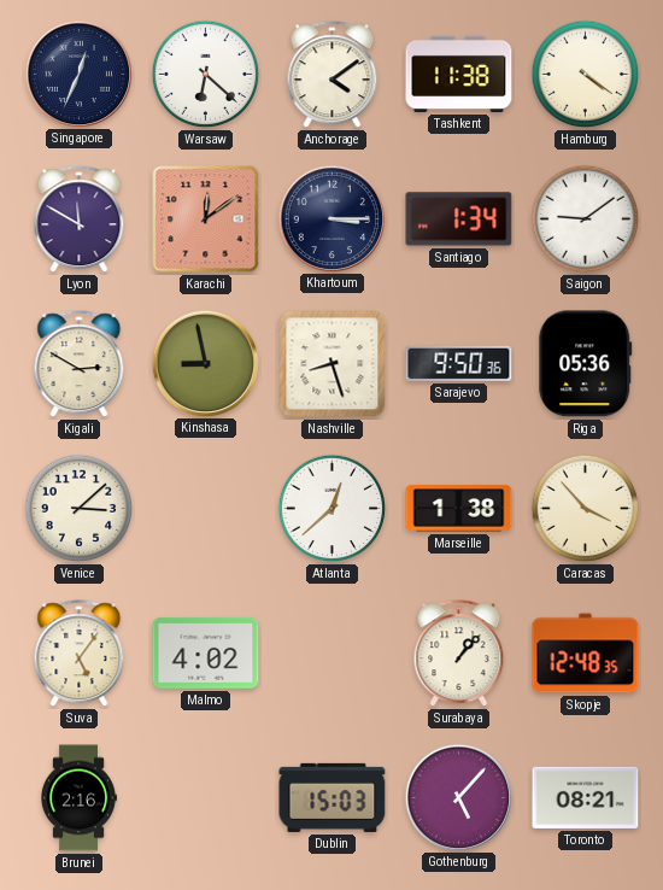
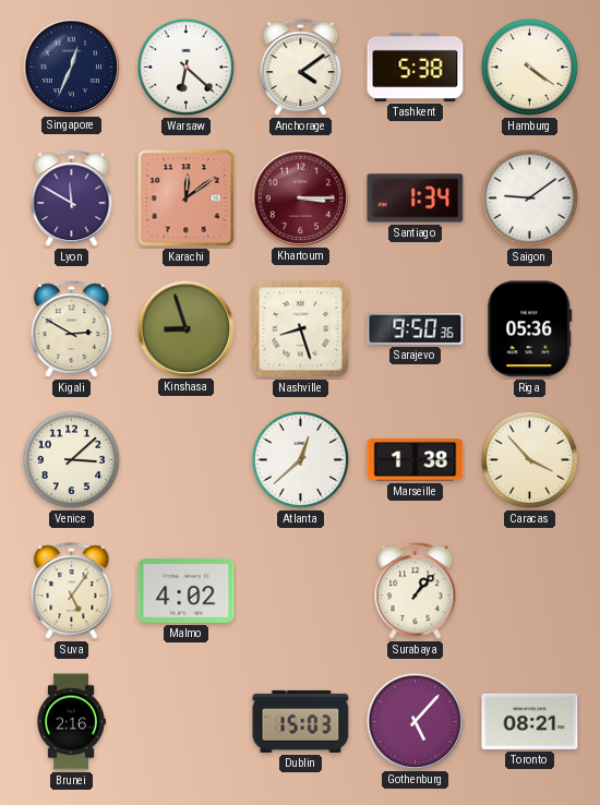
Tashkent: 11:38 -> 5:38
Khartoum dial: navy -> burgundy
Kinshasa: 8:58 -> 8:57
Skopje: 12:48 -> none
